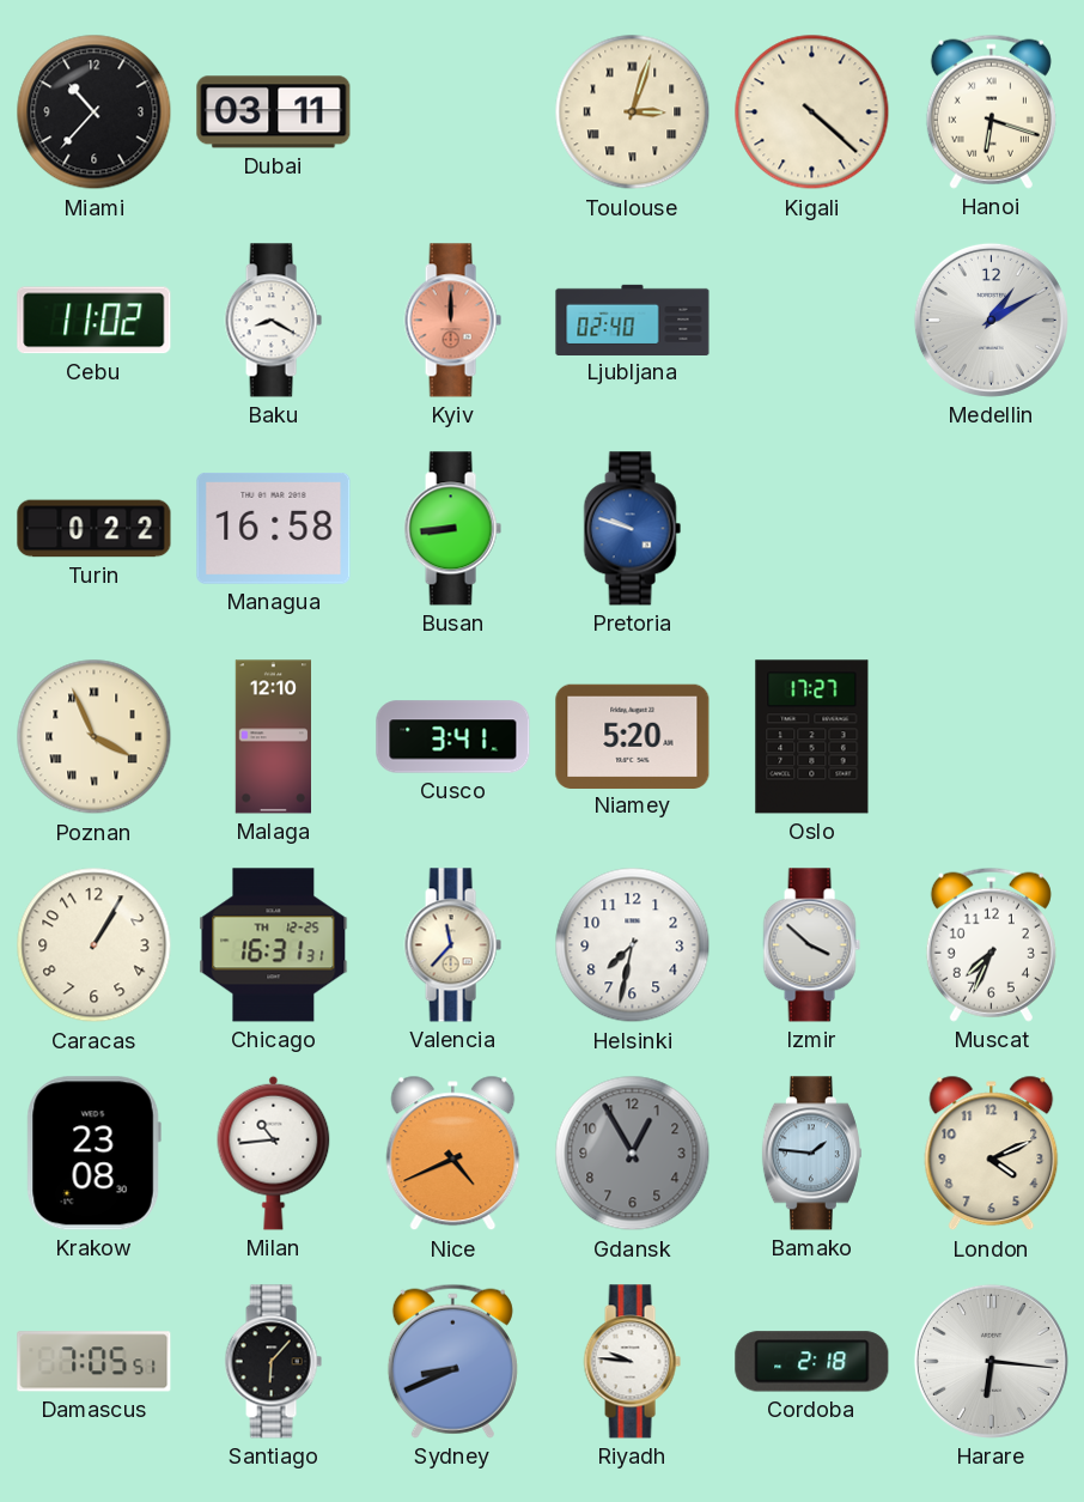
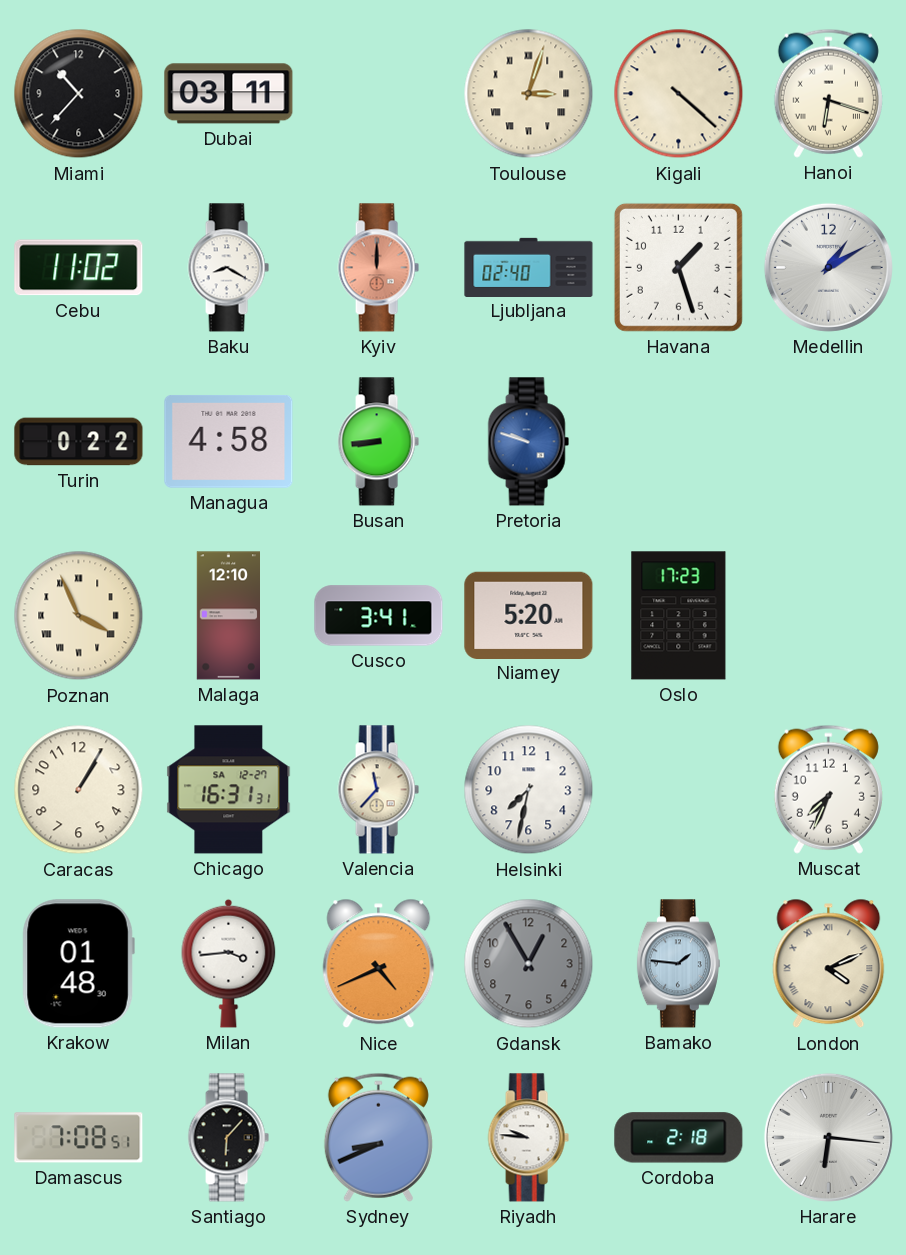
Havana: none -> 1:27
Managua: 16:58 -> 4:58
Oslo: 17:27 -> 17:23
Chicago date: TH 12-25 -> SA 12-27
Izmir: 3:52 -> none
Krakow: 23:08 -> 01:48
Milan: 10:44 -> 3:44
London numerals: Arabic -> Roman
Damascus: 7:05 -> 7:08
